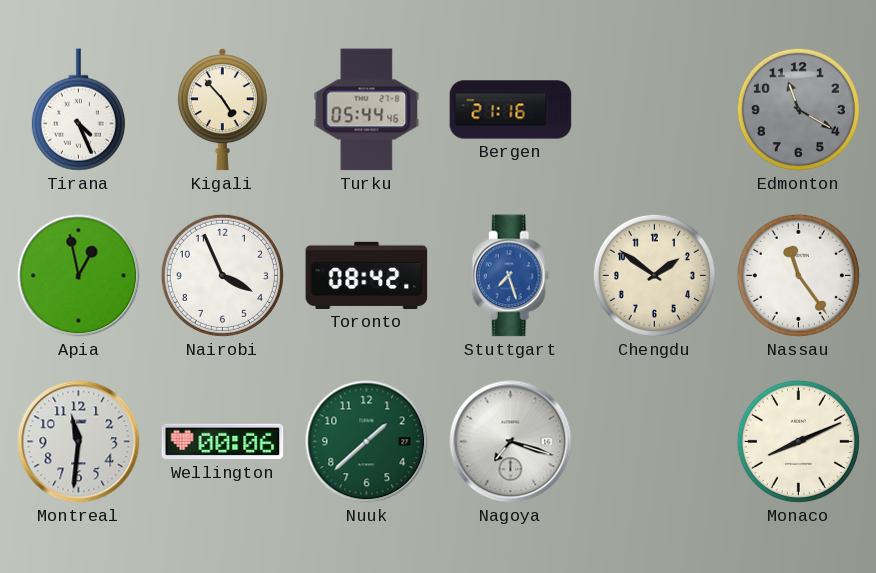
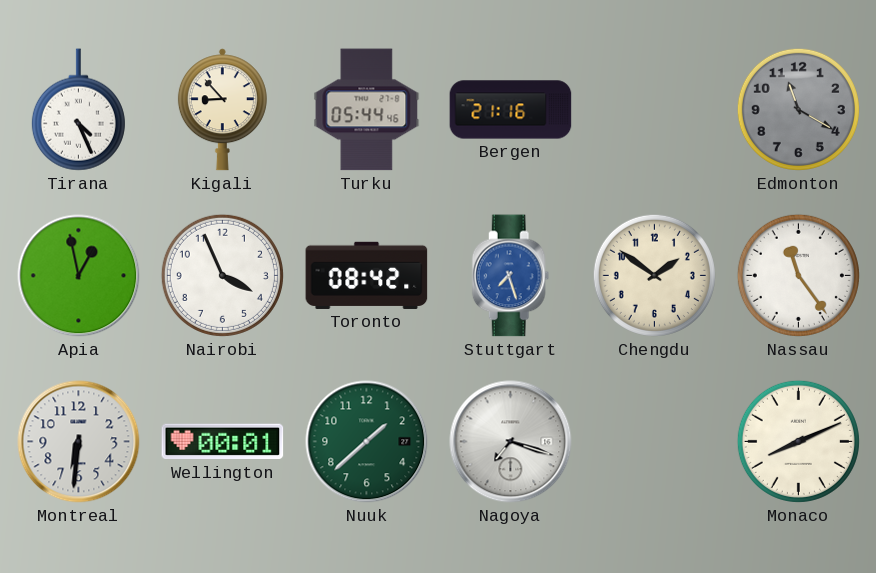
Kigali: 4:53 -> 8:53
Montreal: 11:31 -> 6:31
Wellington: 00:06 -> 00:01
